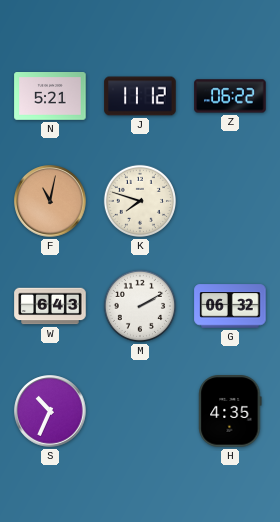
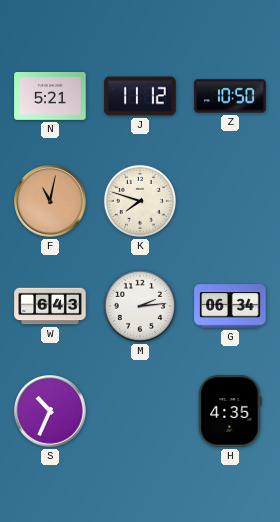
Z: 06:22 -> 10:50
M: 2:10 -> 2:14
G: 06:32 -> 06:34
